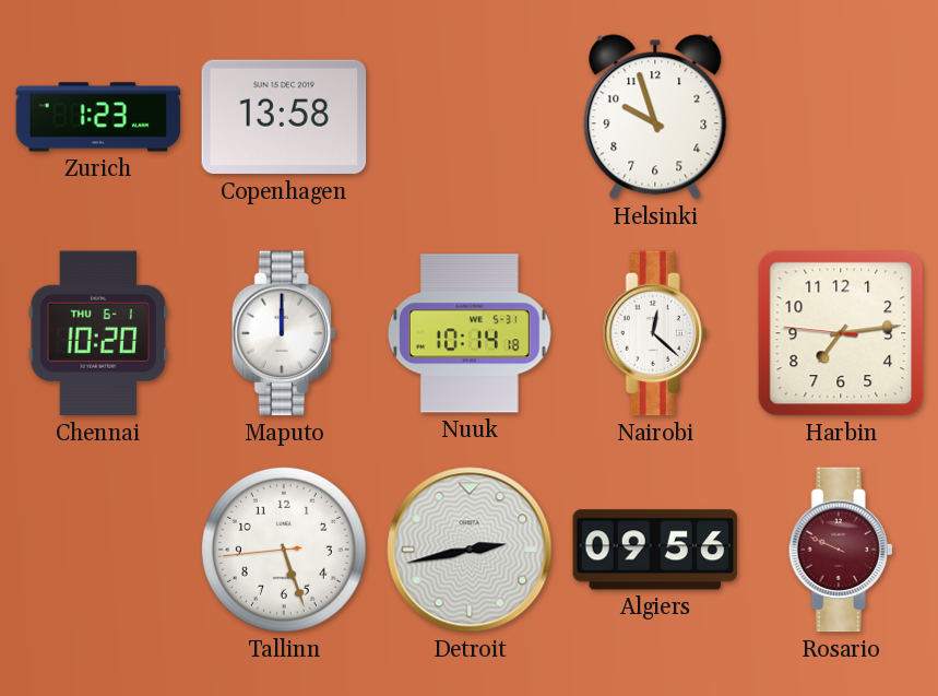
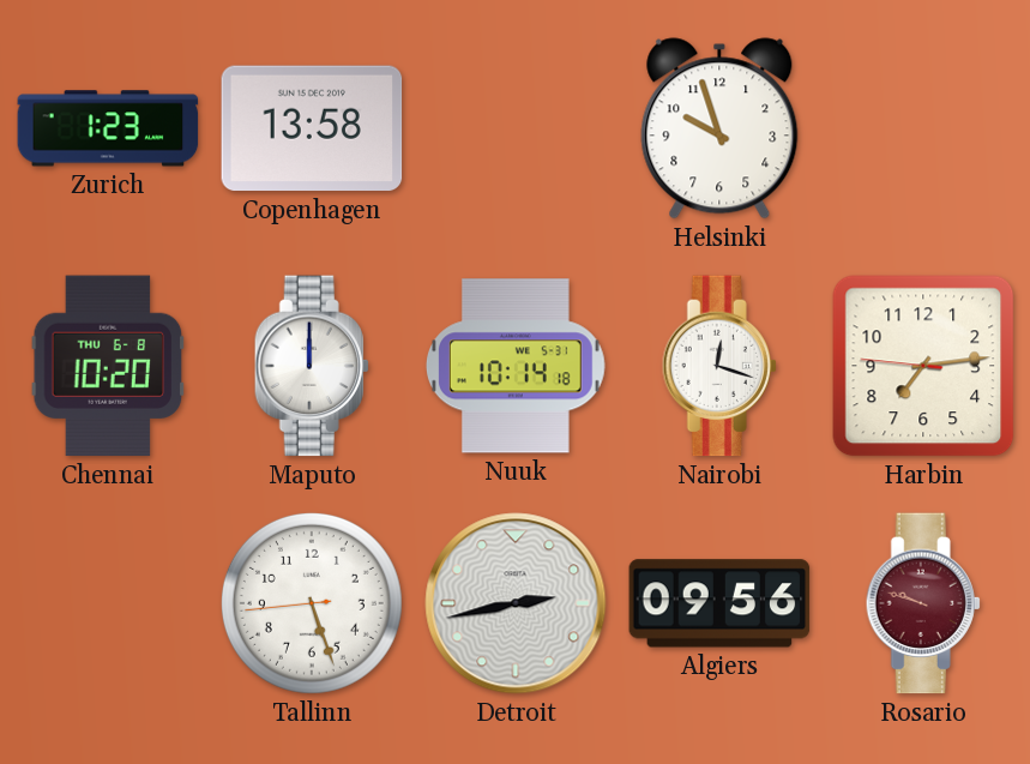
Chennai date: THU 6-1 -> THU 6-8
Nairobi: 12:22 -> 12:18
Rosario: 9:49 -> 9:48
